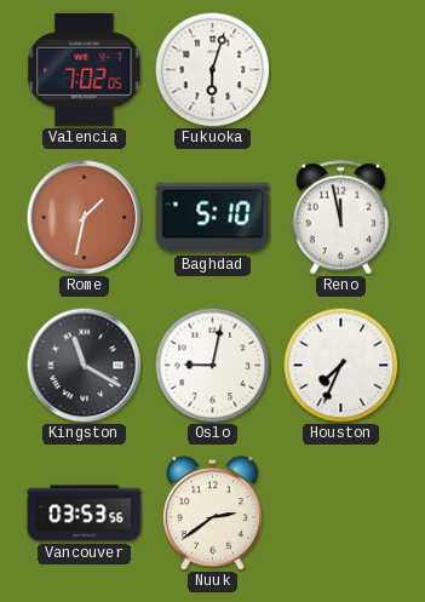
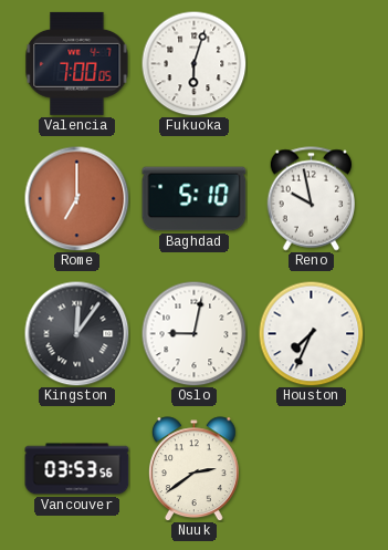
Valencia: 7:02 -> 7:00
Rome: 1:32 -> 7:00
Reno: 11:58 -> 9:58
Kingston: 11:20 -> 12:06
